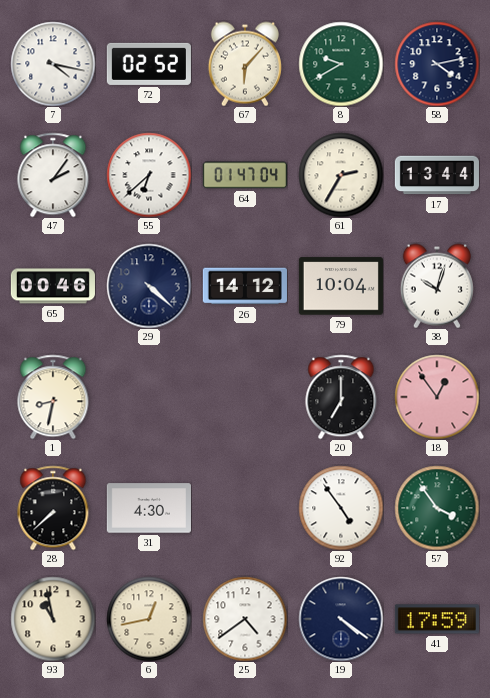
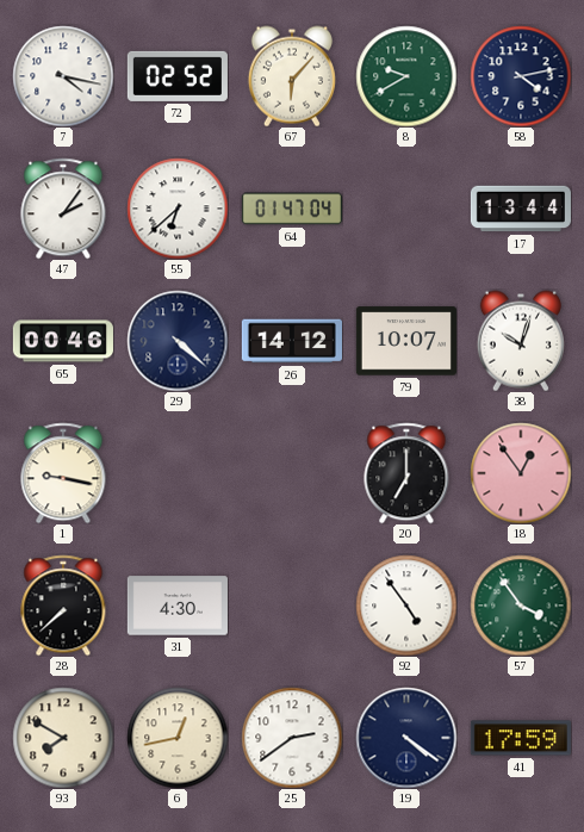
61: 2:35 -> none
79: 10:04 -> 10:07
1: 8:32 -> 9:17
93: 10:58 -> 7:50
25: 4:39 -> 2:39
